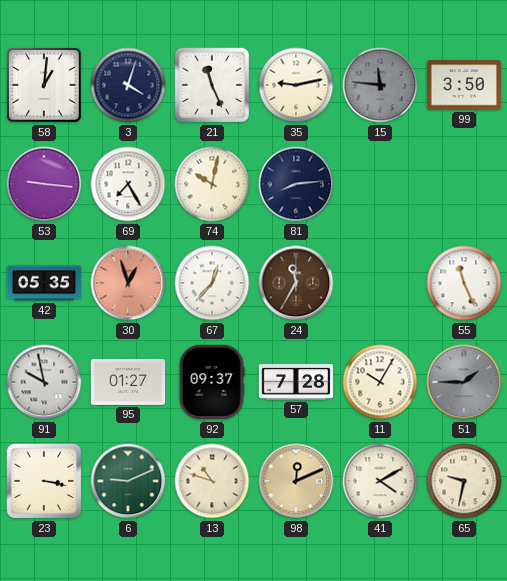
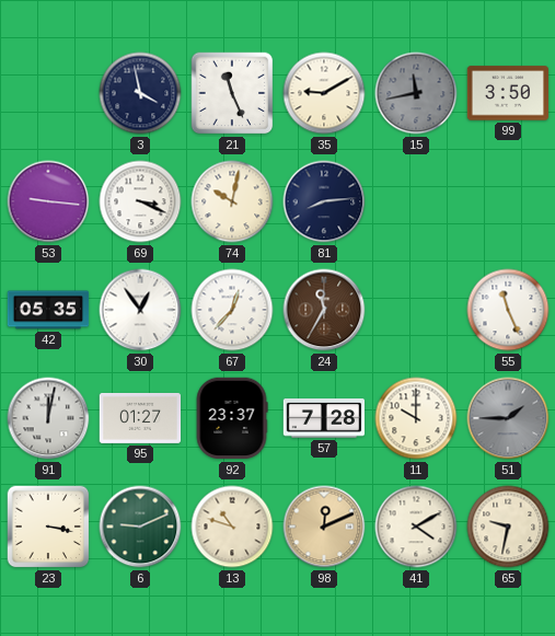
58: 1:01 -> none
3: 4:03 -> 3:58
35: 9:13 -> 9:10
15: 11:46 -> 11:43
69: 7:25 -> 3:19
30: 12:57 -> 12:54
30 dial: salmon -> white
91: 9:58 -> 12:02
92: 09:37 -> 23:37
11: 10:05 -> 10:00
